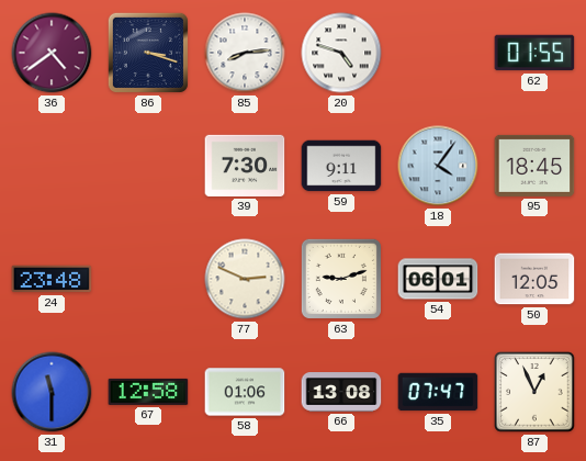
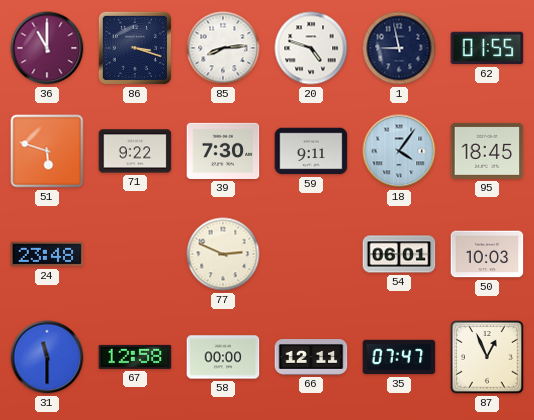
36: 4:39 -> 11:00
1: none -> 8:58
51: none -> 5:48
71: none -> 9:22
63: 9:12 -> none
50: 12:05 -> 10:03
58: 01:06 -> 00:00
66: 13:08 -> 12:11
